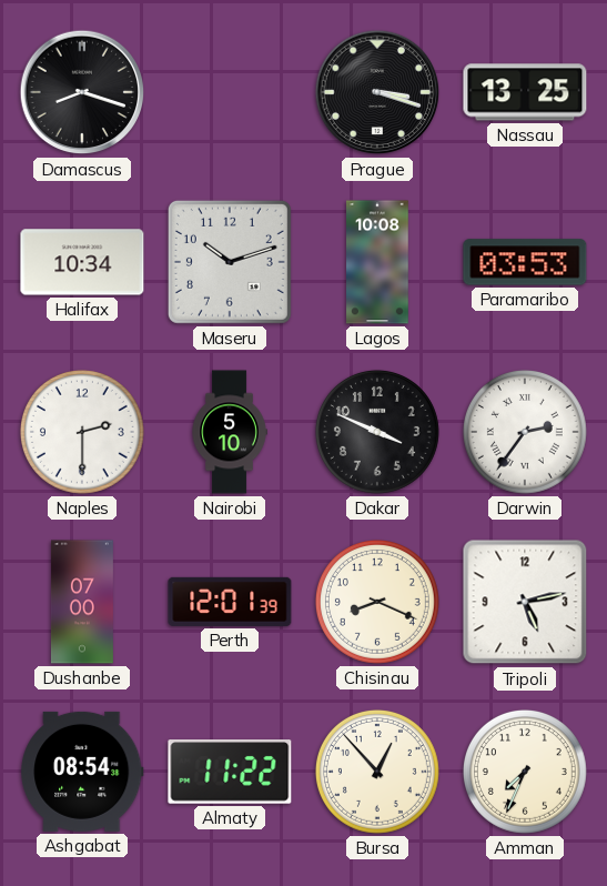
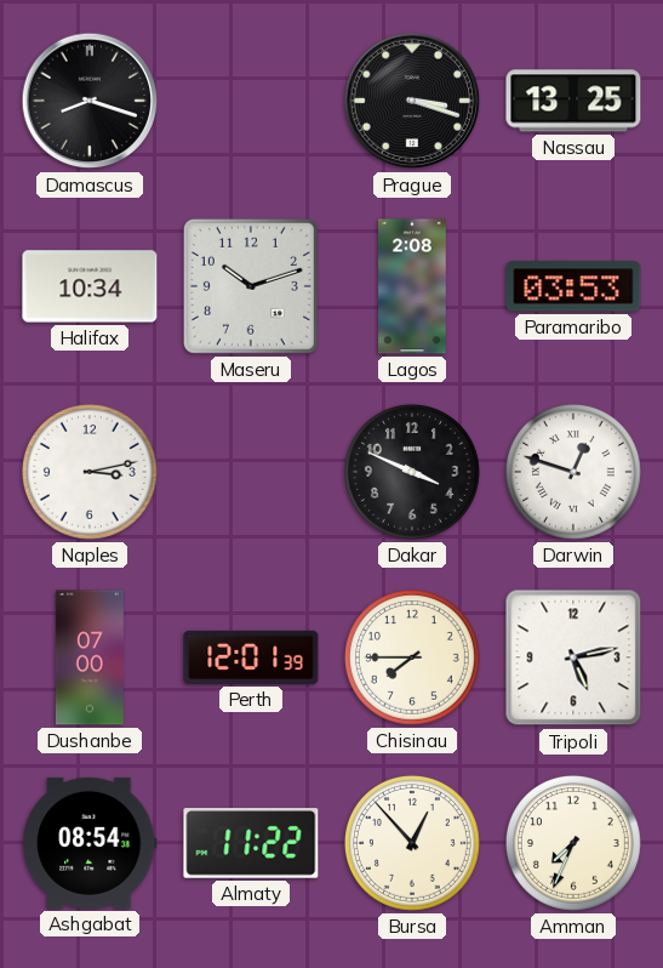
Lagos: 10:08 -> 2:08
Naples: 2:30 -> 3:13
Nairobi: 5:10 -> none
Darwin: 2:36 -> 12:48
Chisinau: 8:19 -> 7:45
